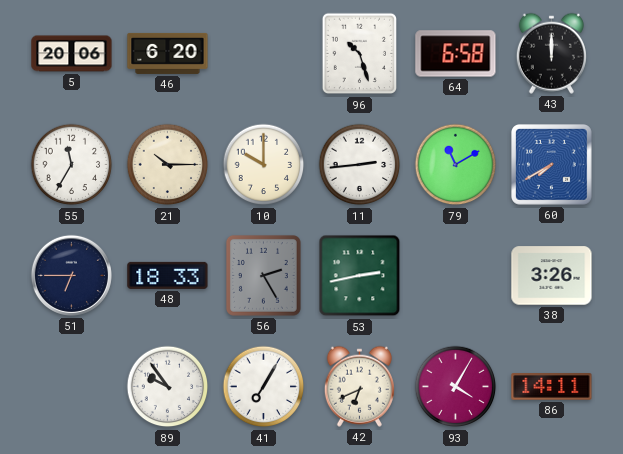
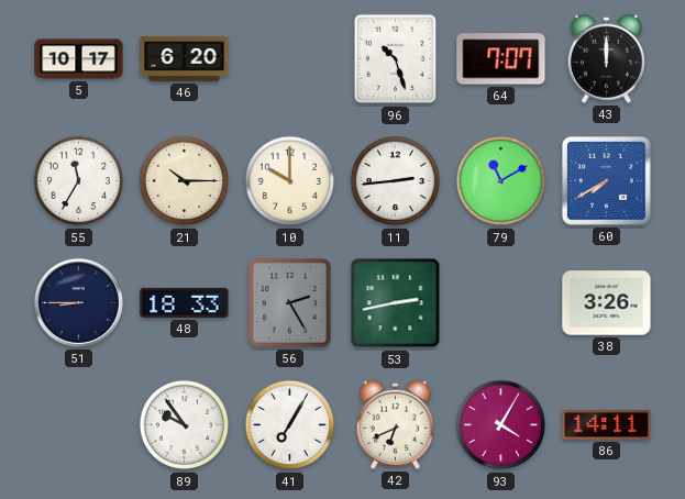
5: 20:06 -> 10:17
64: 6:58 -> 7:07
51: 6:45 -> 8:45
